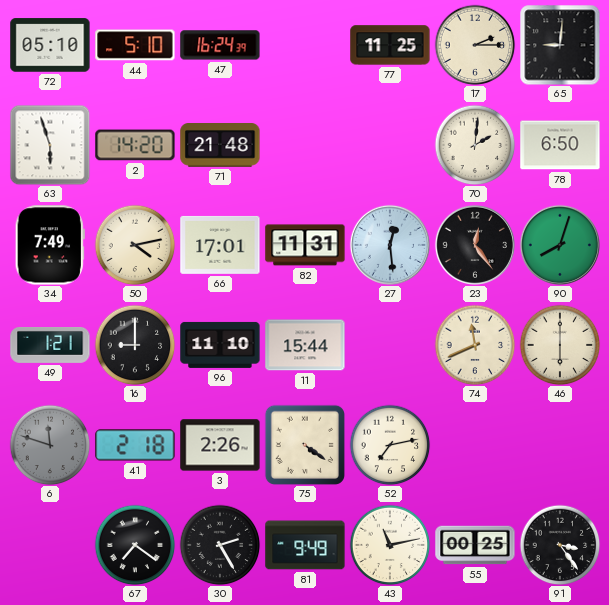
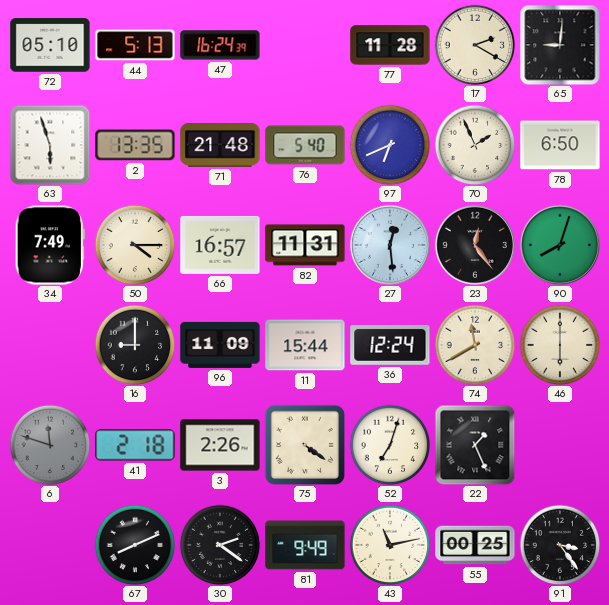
44: 5:10 -> 5:13
77: 11:25 -> 11:28
17: 2:15 -> 2:20
2: 14:20 -> 13:35
76: none -> 5:40
97: none -> 6:41
70: 2:01 -> 1:56
50: 4:13 -> 4:15
66: 17:01 -> 16:57
49: 1:21 -> none
96: 11:10 -> 11:09
36: none -> 12:24
74: 11:41 -> 11:40
52: 7:13 -> 7:03
22: none -> 1:26
67: 7:21 -> 8:11
30: 2:25 -> 2:21
